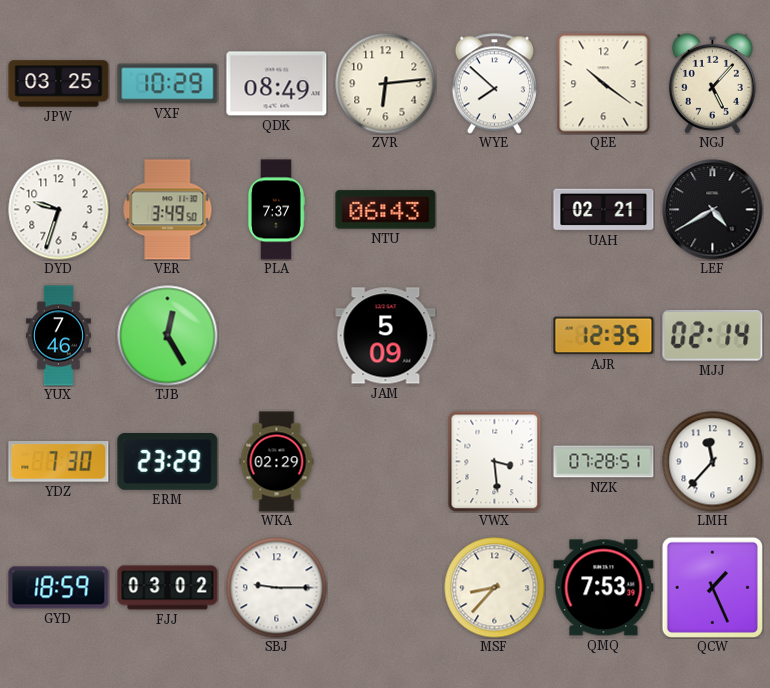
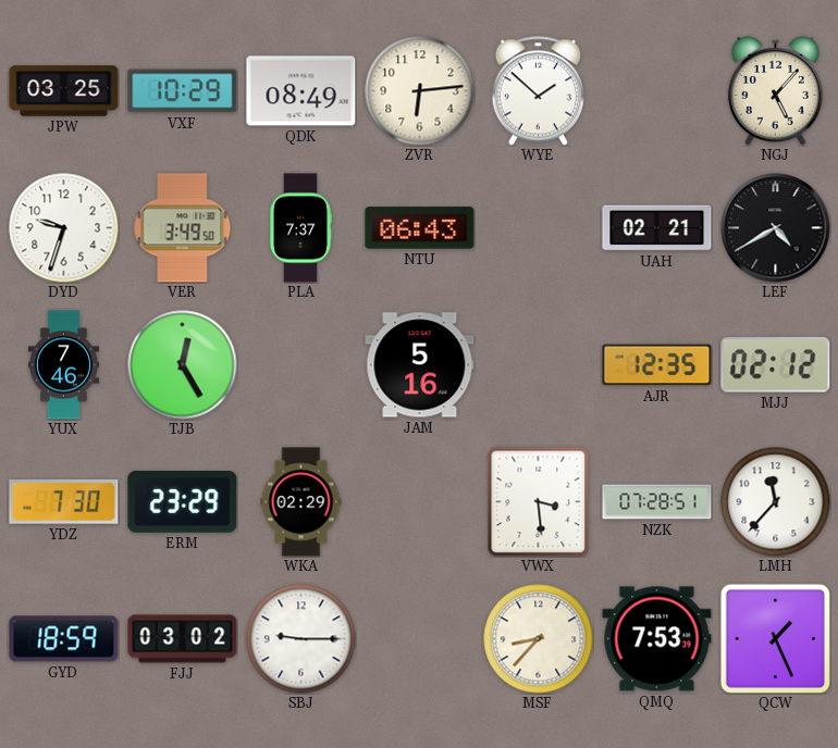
WYE: 7:52 -> 1:52
QEE: 10:21 -> none
JAM: 5:09 -> 5:16
MJJ: 02:14 -> 02:12
